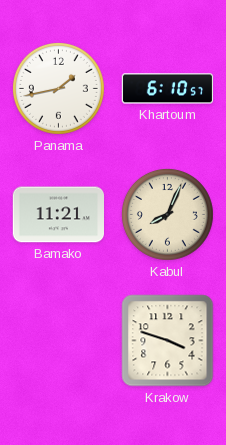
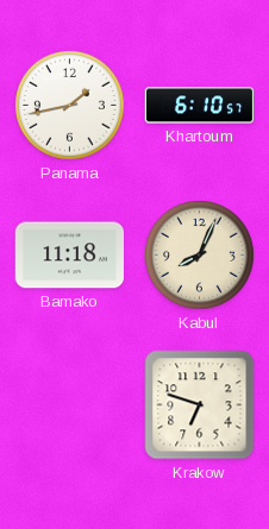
Bamako: 11:21 -> 11:18
Krakow: 3:48 -> 6:48
